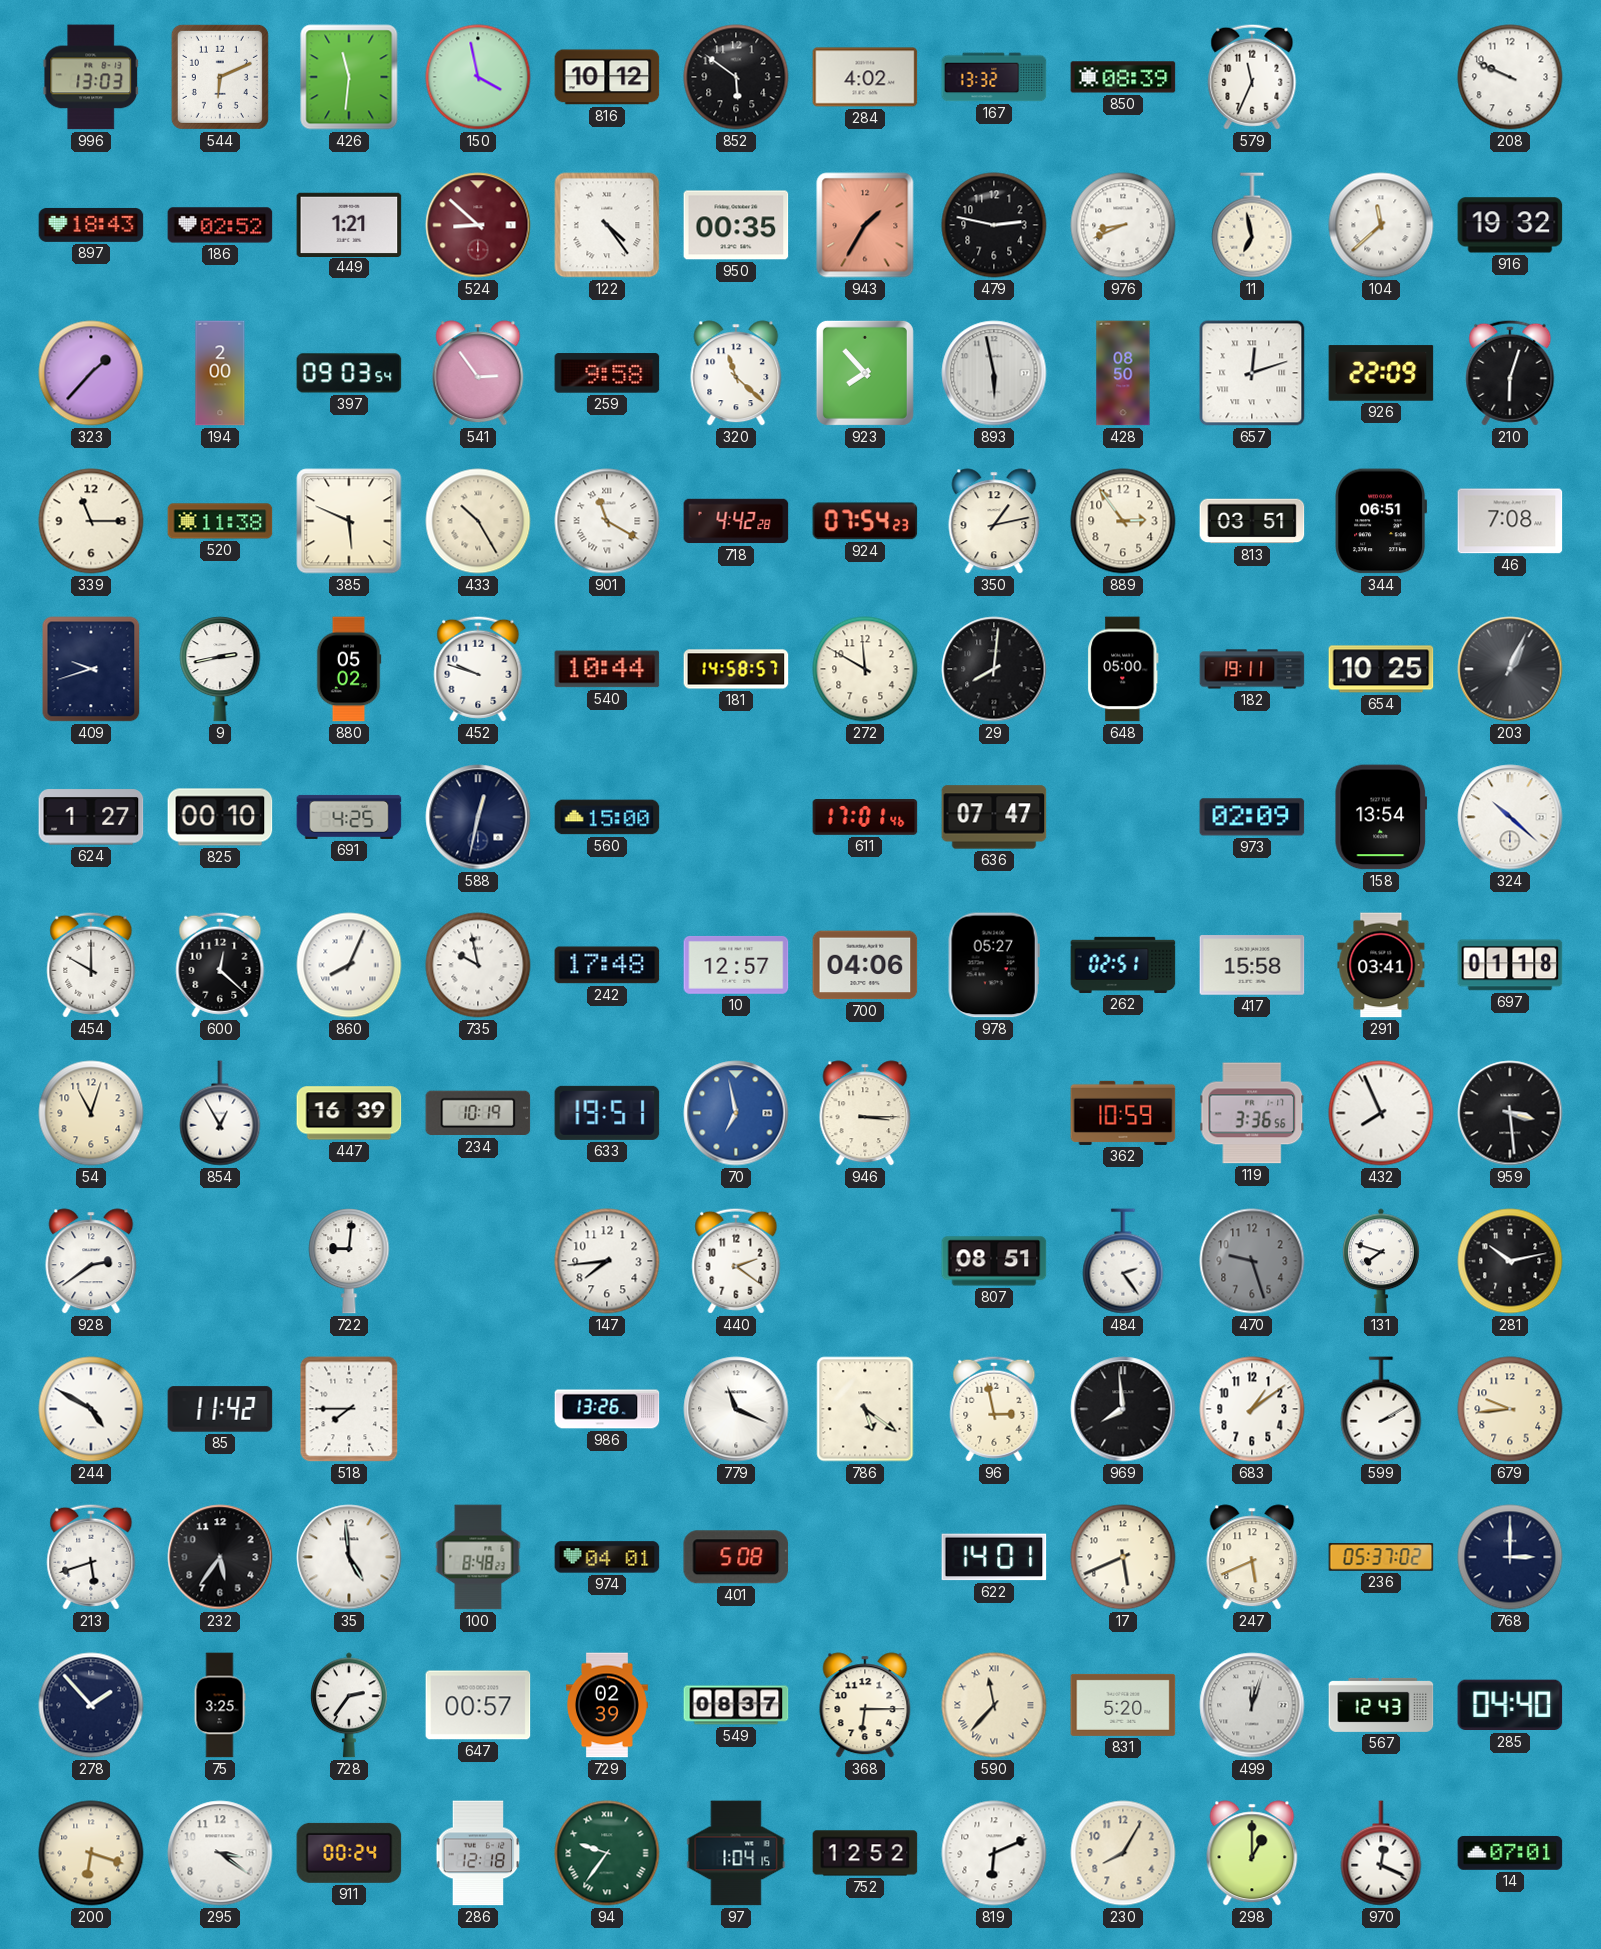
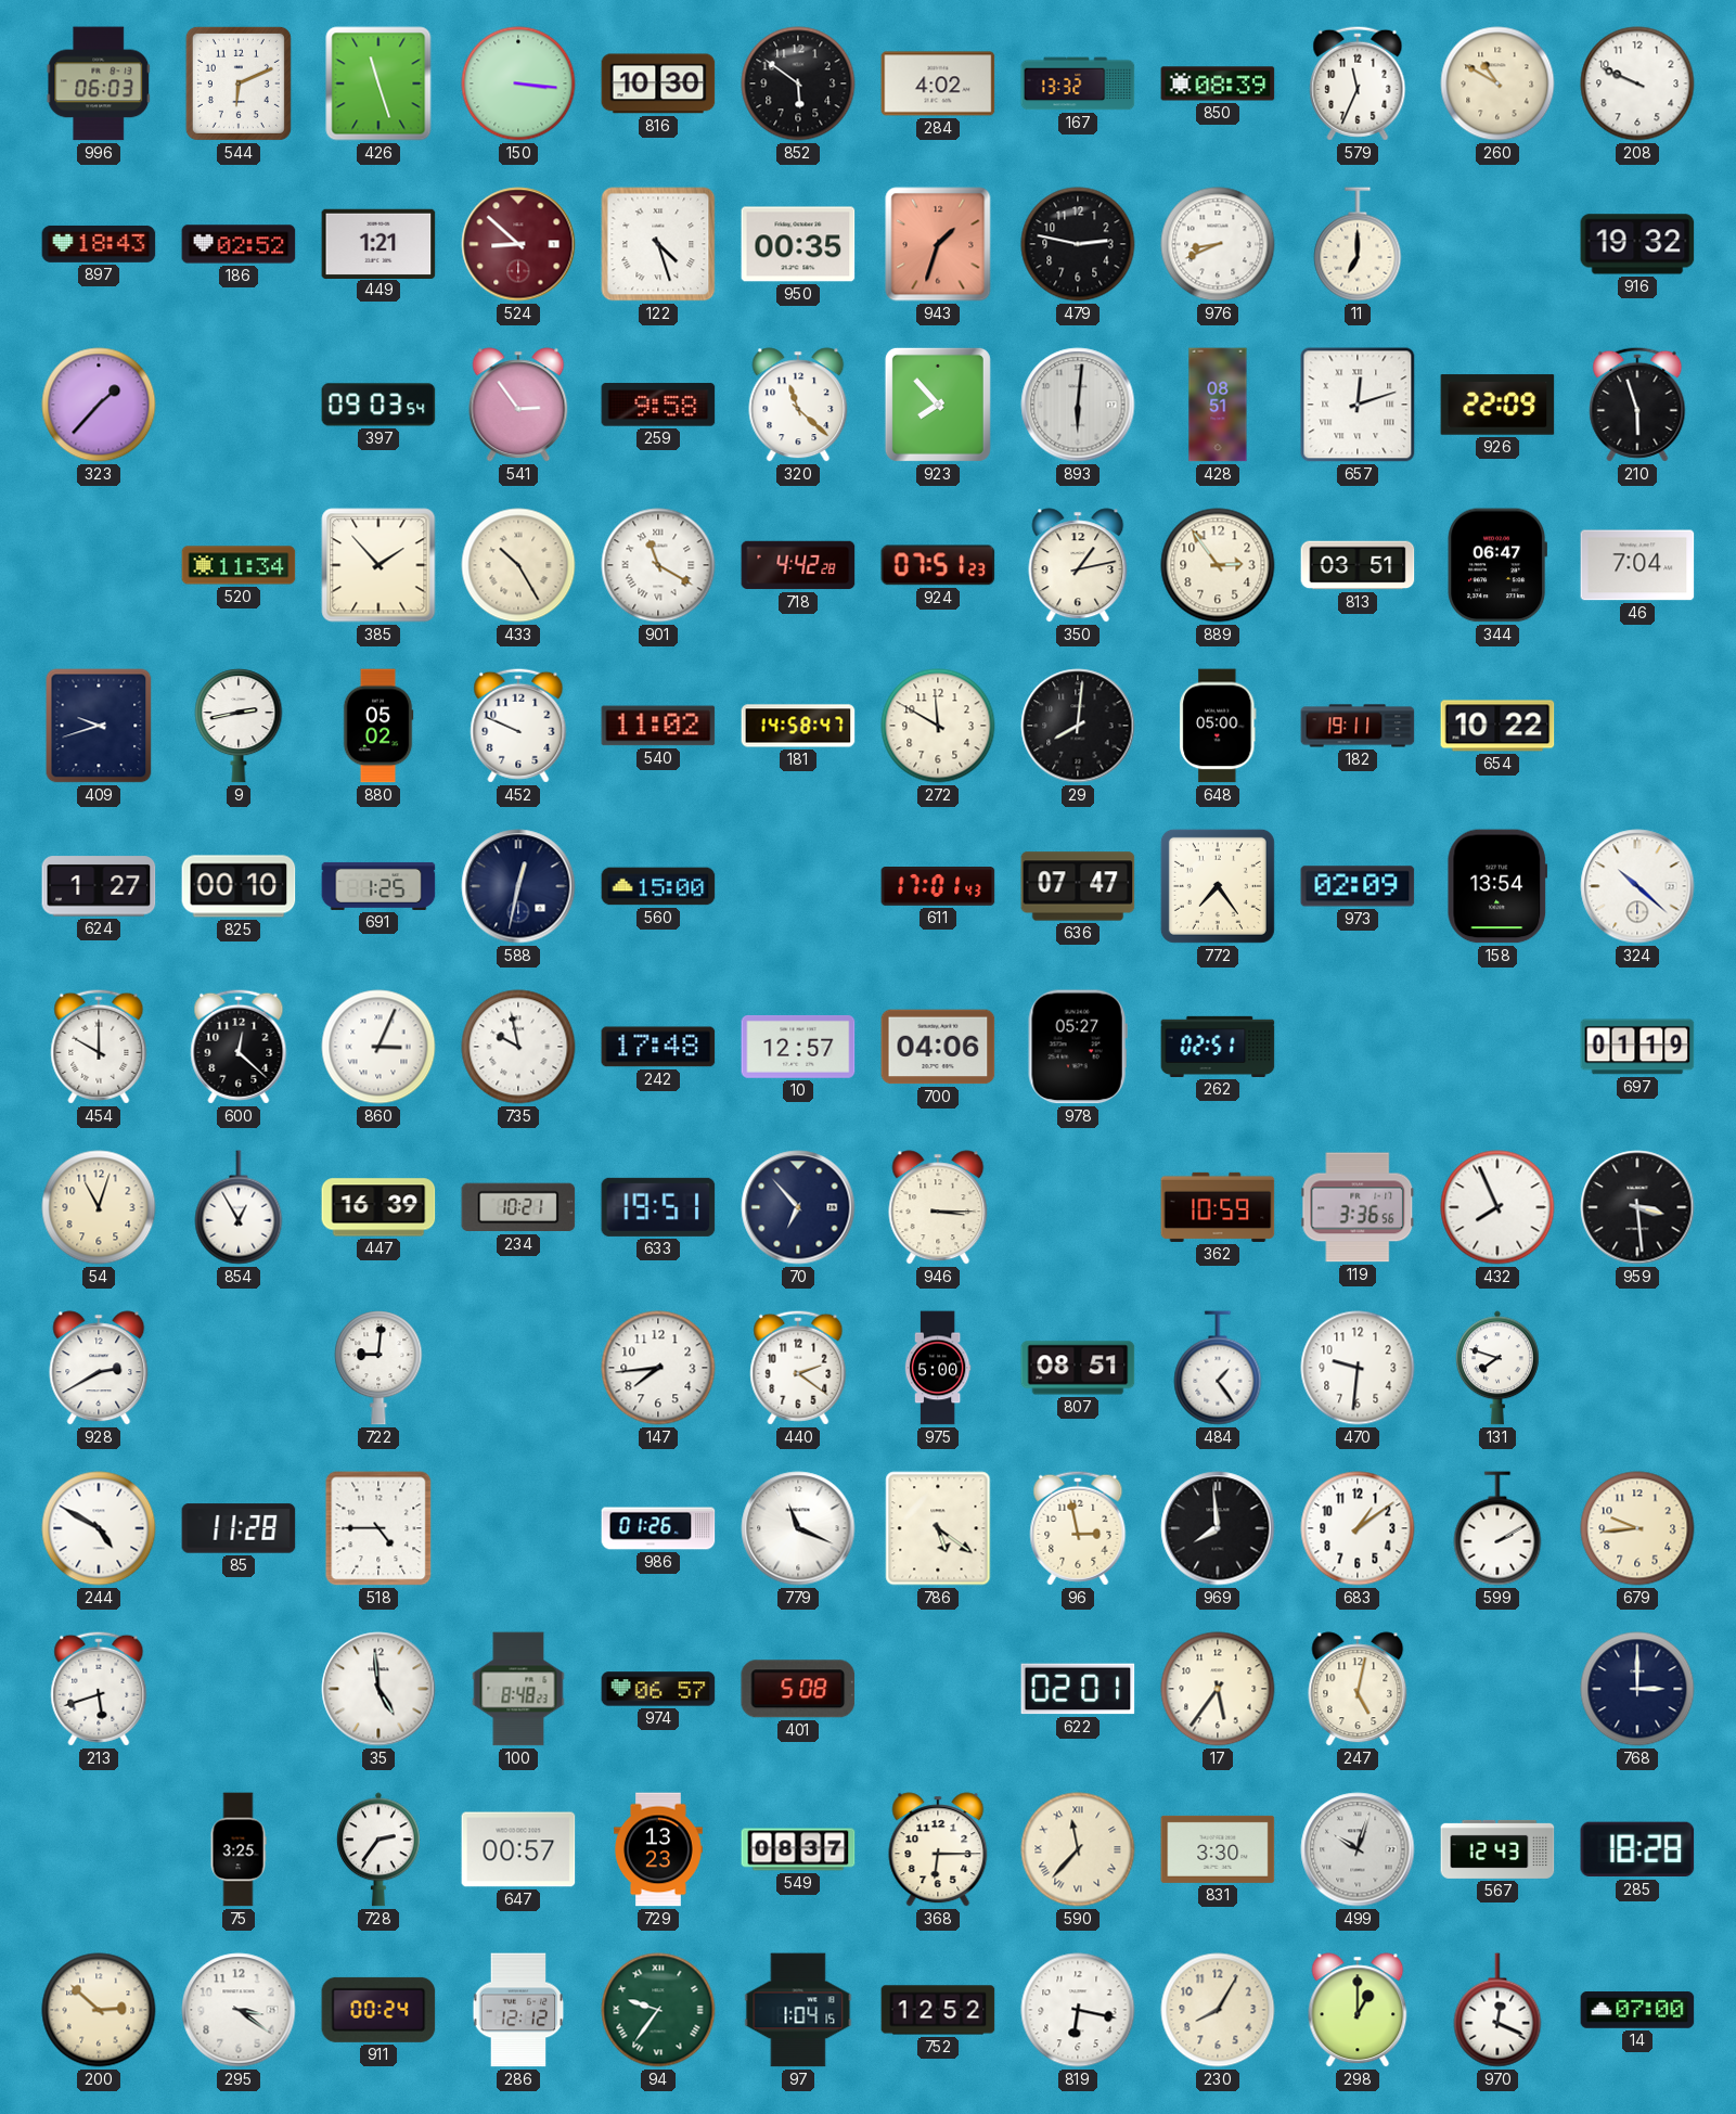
996: 13:03 -> 06:03
426: 11:31 -> 11:27
150: 3:58 -> 3:16
816: 10:12 -> 10:30
260: none -> 10:50
122: 4:24 -> 4:27
943: 1:35 -> 1:33
11: 6:58 -> 7:00
104: 11:38 -> none
194: 2:00 -> none
893: 5:58 -> 6:01
428: 08:50 -> 08:51
210: 6:03 -> 5:57
339: 11:15 -> none
520: 11:38 -> 11:34
385: 5:49 -> 1:53
924: 07:54 -> 07:51
344: 06:51 -> 06:47
46: 7:08 -> 7:04
452: 9:48 -> 9:49
540: 10:44 -> 11:02
181: 14:58:57 -> 14:58:47
654: 10:25 -> 10:22
203: 1:04 -> none
691: 4:25 -> 1:25
611: 17:01:46 -> 17:01:43
772: none -> 7:24
860: 8:04 -> 3:04
417: 15:58 -> none
291: 03:41 -> none
697: 01:18 -> 01:19
234: 10:19 -> 10:21
70: 6:58 -> 6:53
70 dial: blue -> navy
928: 2:39 -> 2:40
975: none -> 5:00
484: 2:24 -> 1:24
470: 9:27 -> 9:31
470 dial: grey -> white
281: 10:13 -> none
85: 11:42 -> 11:28
518: 7:45 -> 4:45
986: 13:26 -> 01:26
232: 5:36 -> none
974: 04:01 -> 06:57
622: 14:01 -> 02:01
17: 5:41 -> 5:36
247: 5:41 -> 5:02
236: 05:37 -> none
278: 1:53 -> none
729: 02:39 -> 13:23
831: 5:20 -> 3:30
499: 12:03 -> 10:03
285: 04:40 -> 18:28
200: 6:18 -> 2:52
286: 12:18 -> 12:12
819: 6:11 -> 6:17
14: 07:01 -> 07:00
